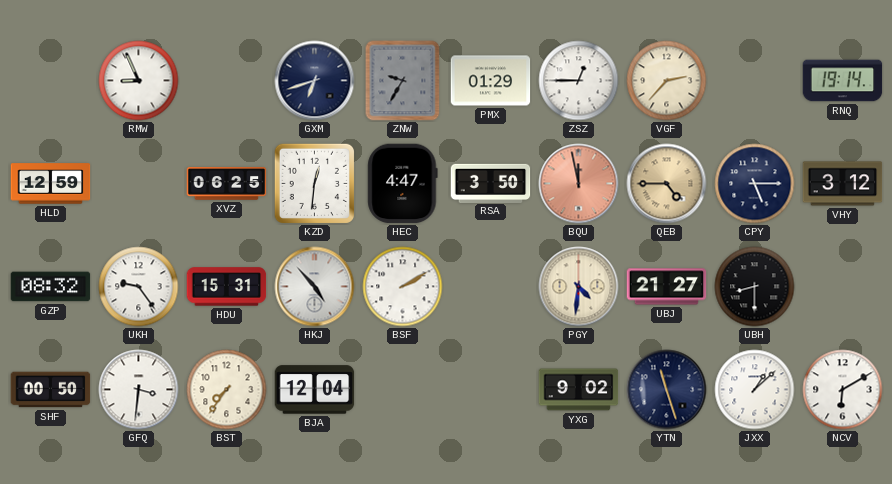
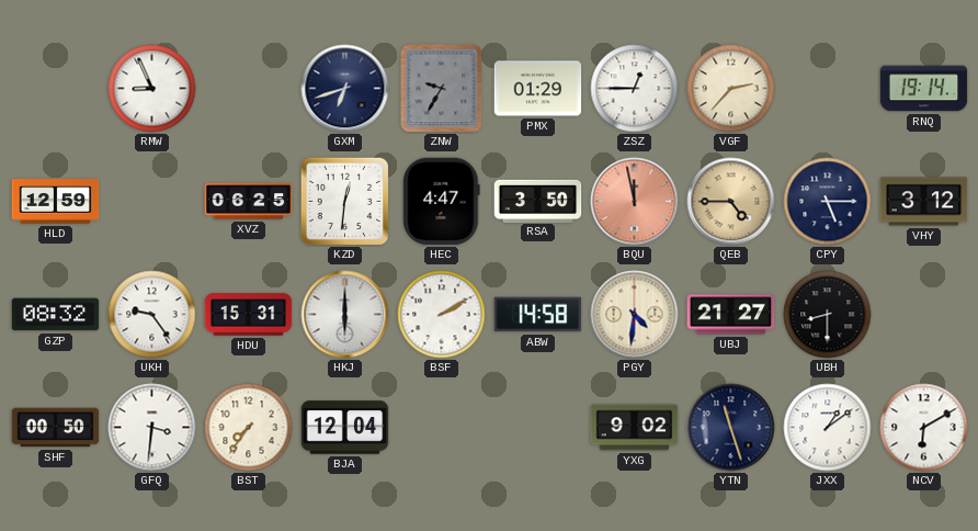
HKJ: 4:53 -> 6:00
ABW: none -> 14:58
JXX: 1:08 -> 1:09
